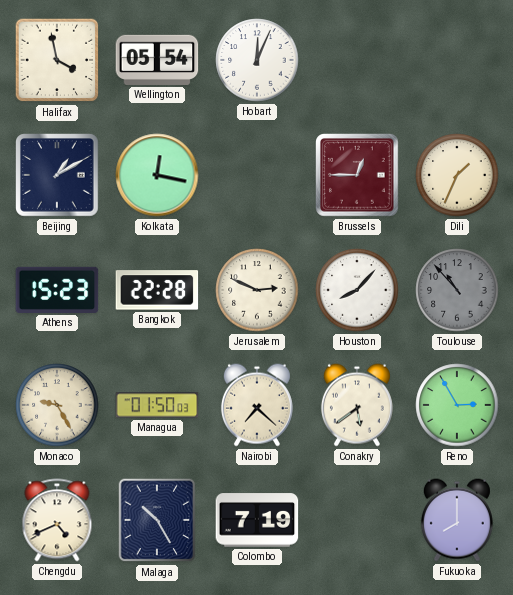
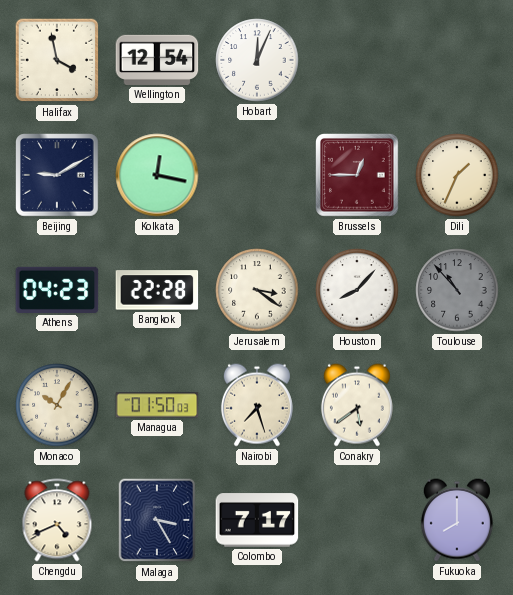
Wellington: 05:54 -> 12:54
Beijing: 1:10 -> 9:10
Athens: 15:23 -> 04:23
Jerusalem: 2:49 -> 3:21
Monaco: 9:25 -> 10:05
Nairobi: 7:22 -> 7:27
Reno: 2:55 -> none
Malaga: 10:25 -> 3:25
Colombo: 7:19 -> 7:17
